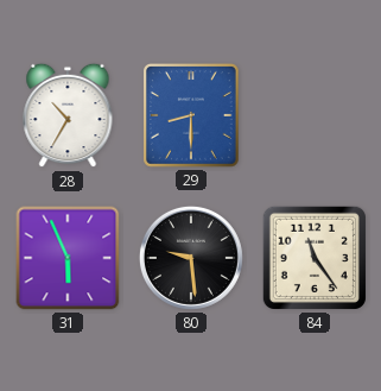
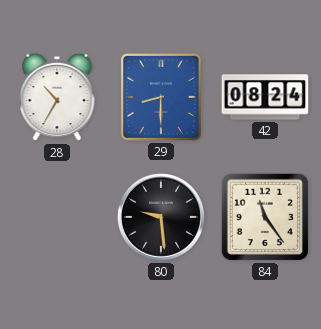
42: none -> 08:24
31: 5:56 -> none
